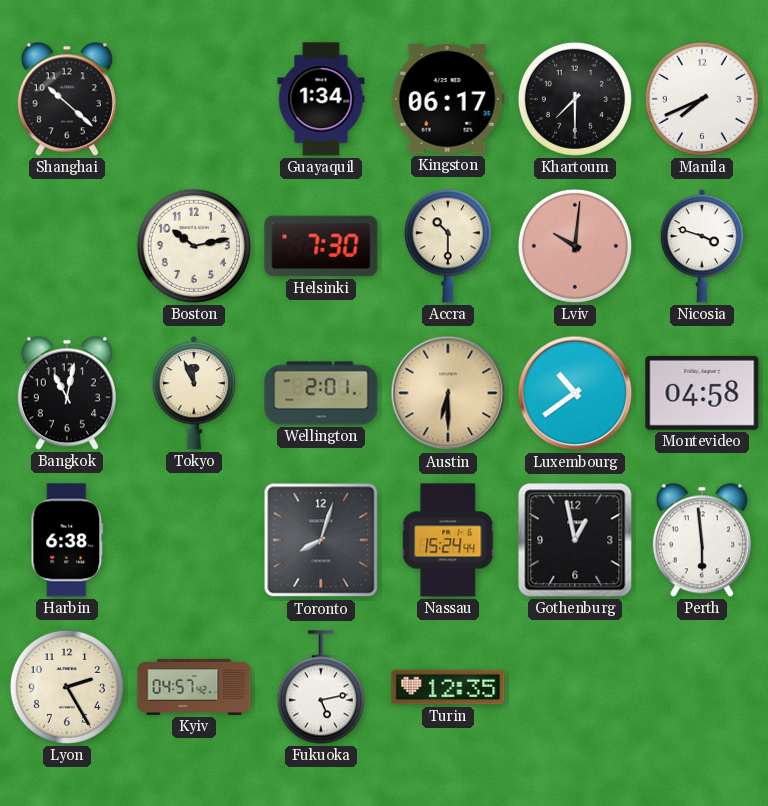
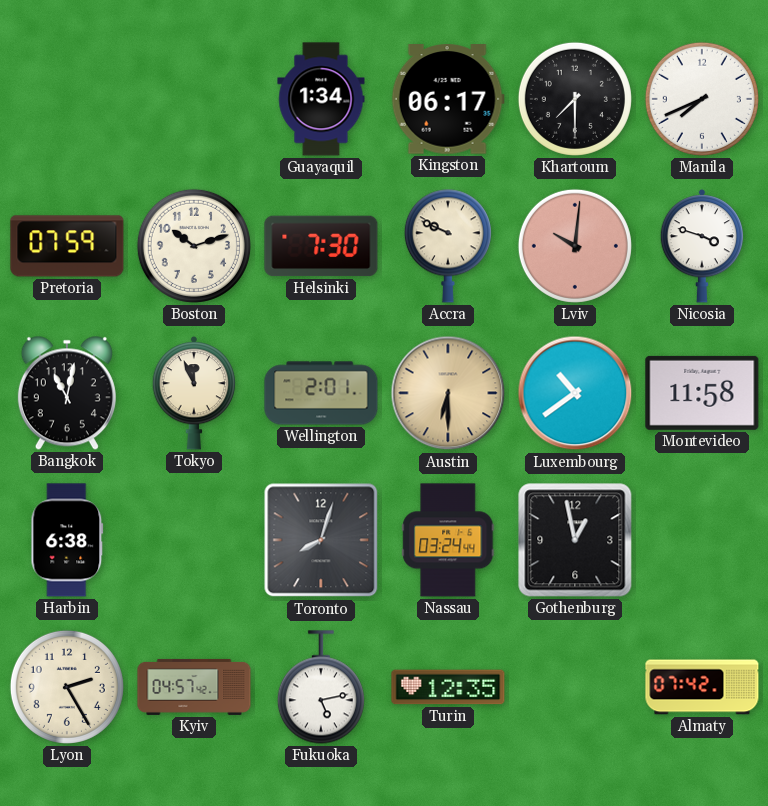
Shanghai: 10:22 -> none
Pretoria: none -> 07:59
Boston: 10:13 -> 10:12
Accra: 10:30 -> 9:49
Montevideo: 04:58 -> 11:58
Nassau: 15:24 -> 03:24
Perth: 5:59 -> none
Almaty: none -> 07:42
